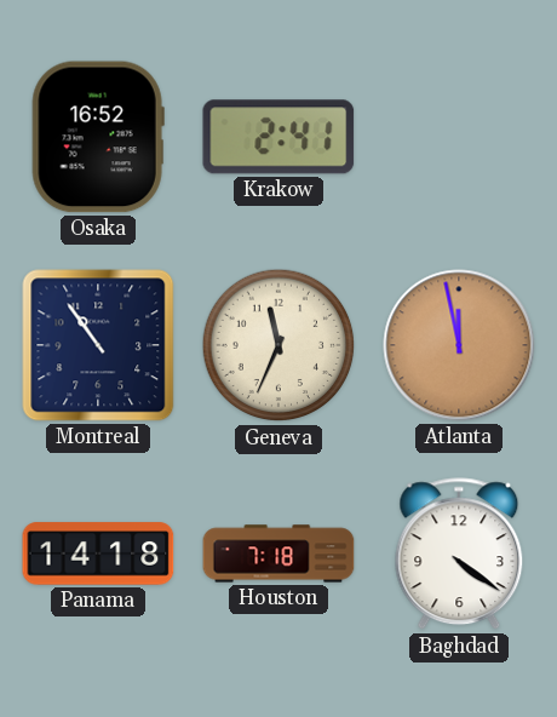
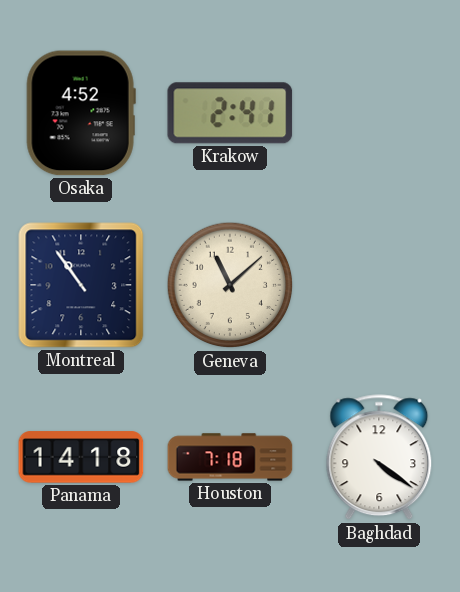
Osaka: 16:52 -> 4:52
Geneva: 11:34 -> 11:08
Atlanta: 11:58 -> none
